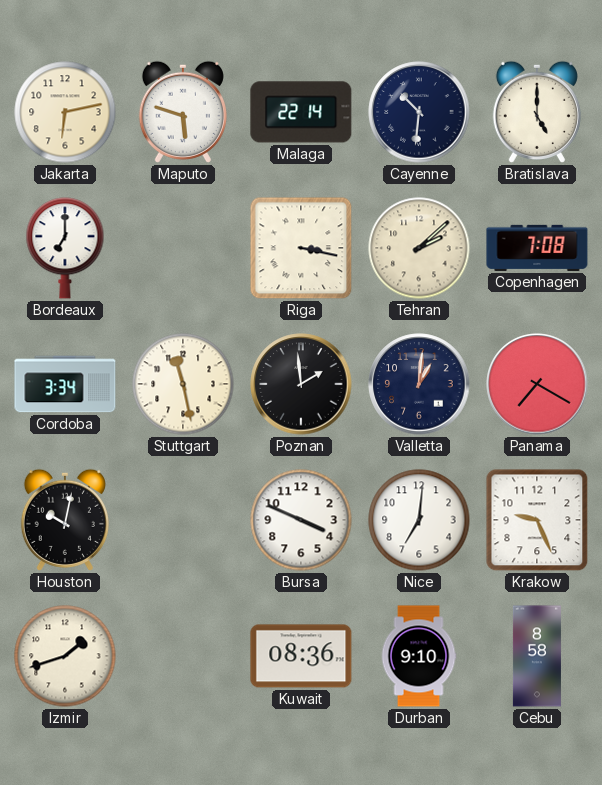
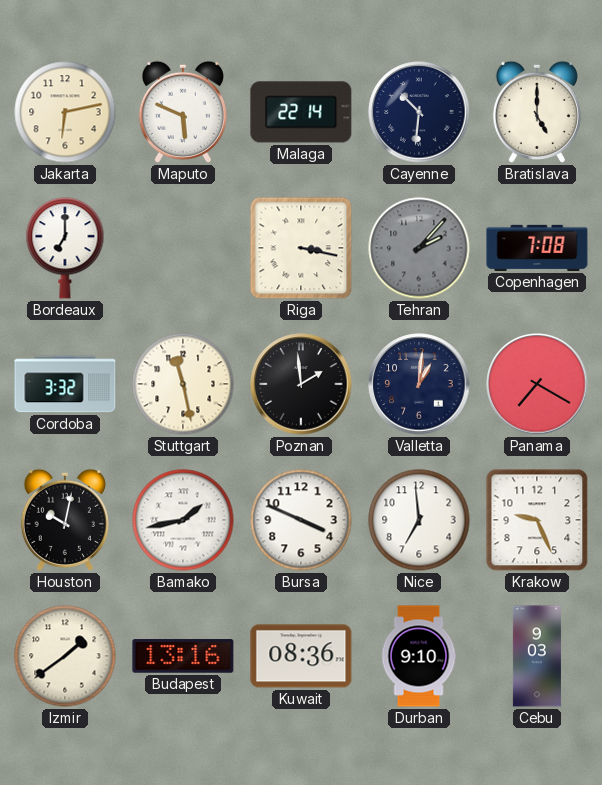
Maputo: 5:48 -> 5:49
Tehran: 2:08 -> 2:07
Tehran dial: cream -> grey
Cordoba: 3:34 -> 3:32
Bamako: none -> 1:43
Nice: 7:01 -> 6:59
Izmir: 1:42 -> 1:39
Budapest: none -> 13:16
Cebu: 8:58 -> 9:03
